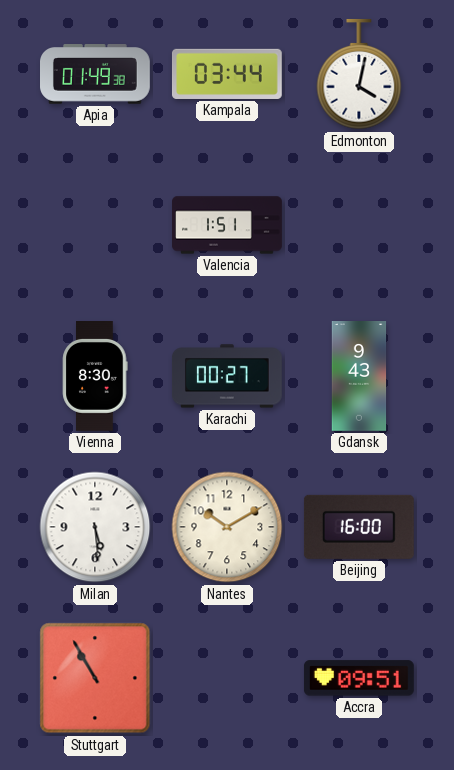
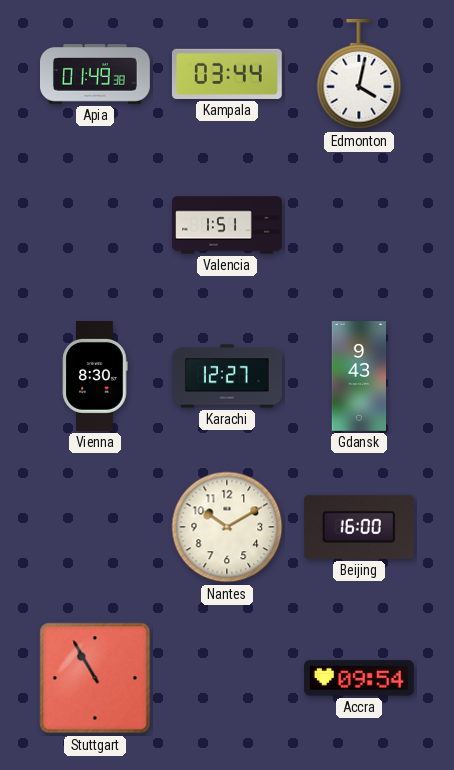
Karachi: 00:27 -> 12:27
Milan: 5:29 -> none
Accra: 09:51 -> 09:54
